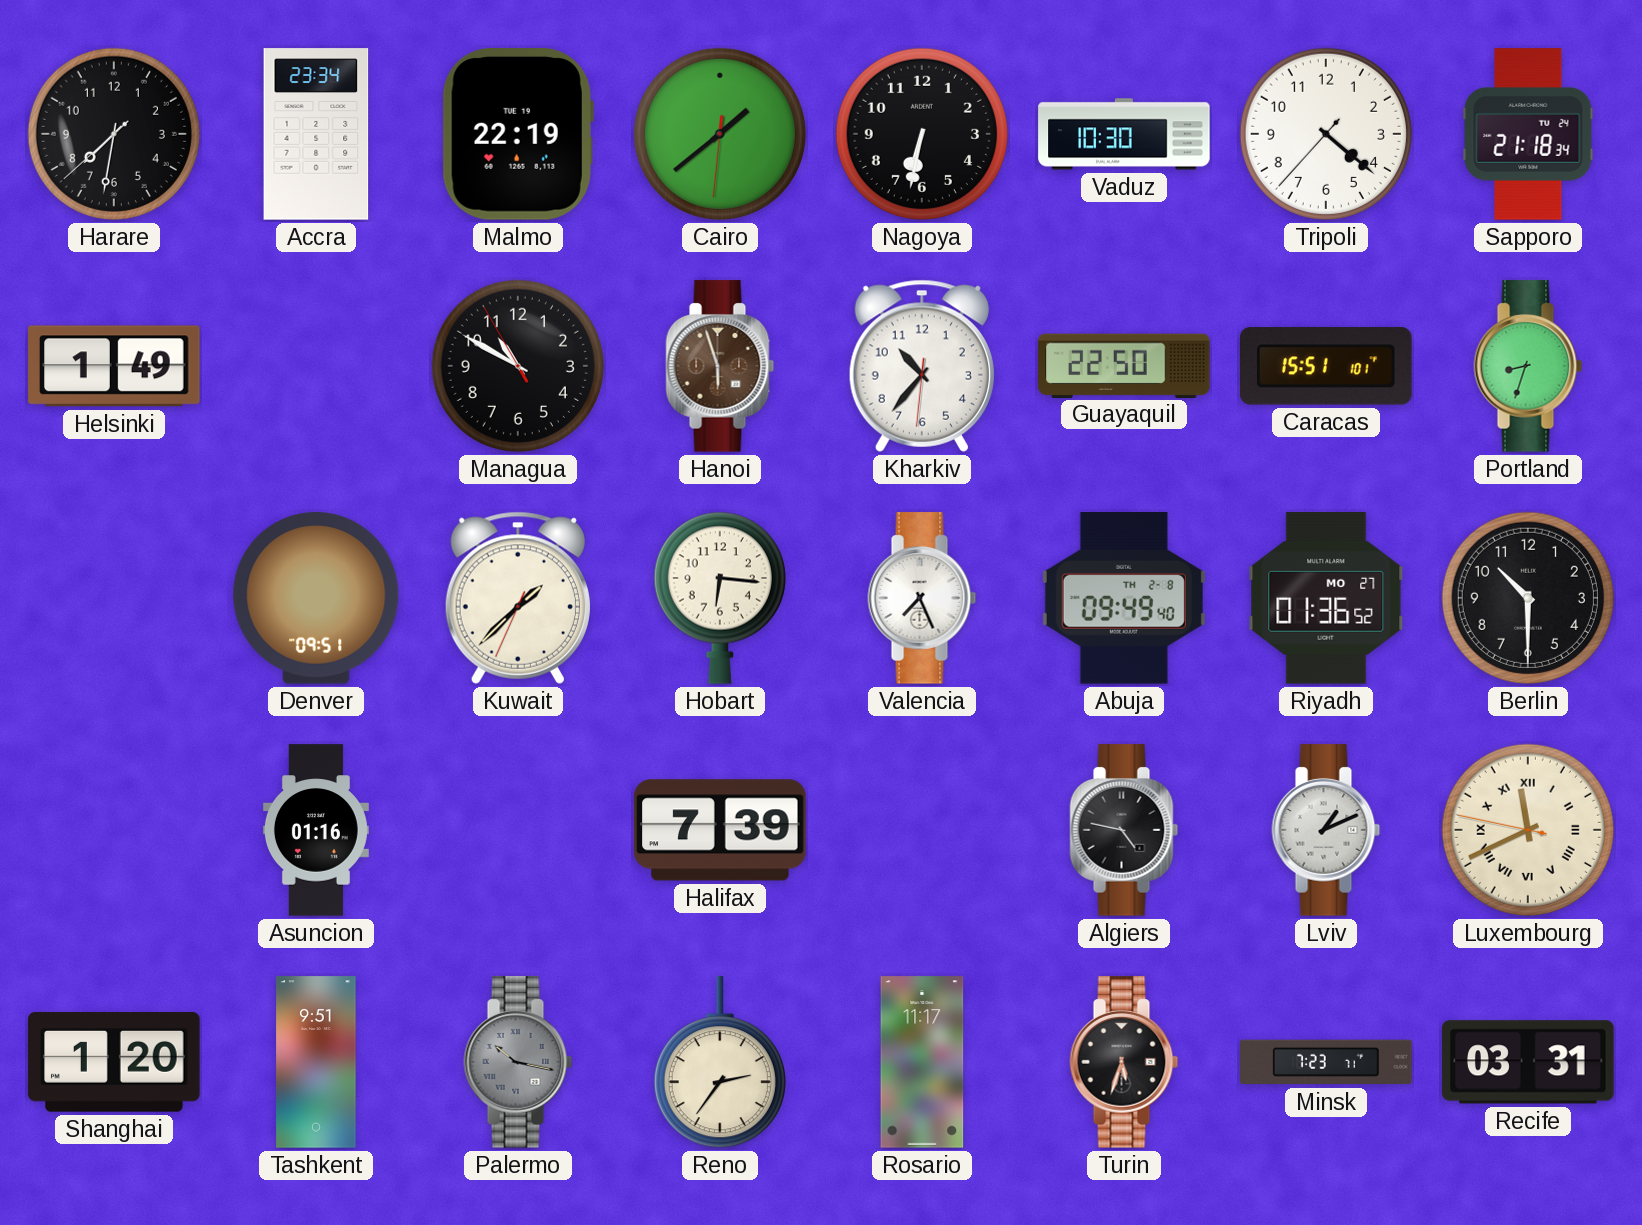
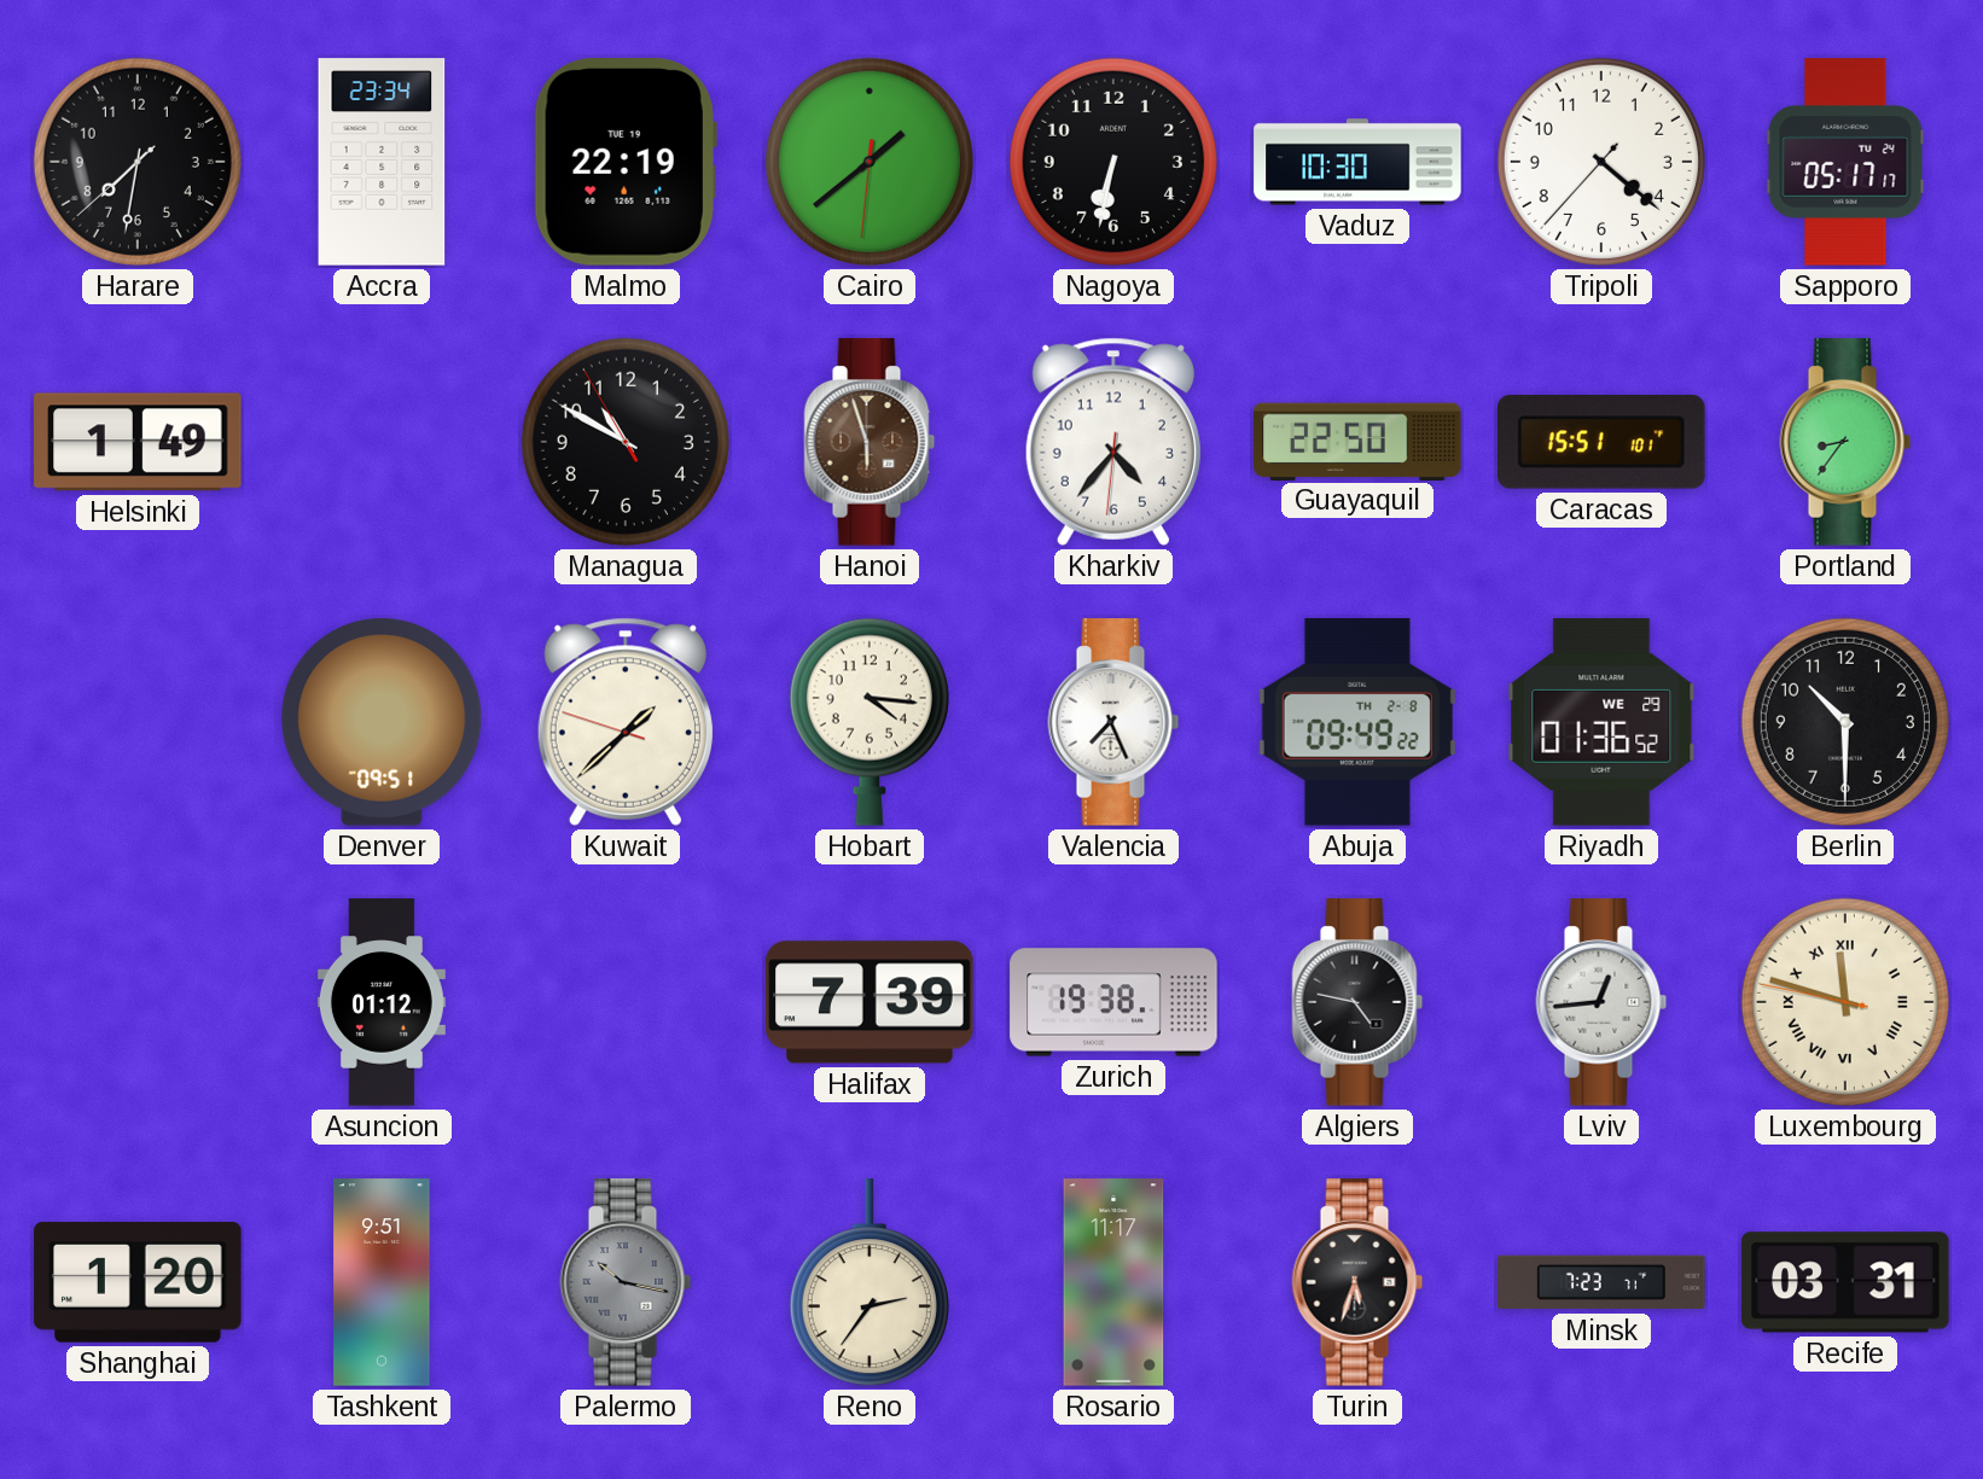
Sapporo: 21:18 -> 05:17
Kharkiv: 10:36 -> 4:36
Portland: 8:33 -> 8:36
Kuwait: 1:37:34 -> 1:37:48
Hobart: 6:16 -> 4:16
Abuja: 09:49:40 -> 09:49:22
Riyadh date: MO 27 -> WE 29
Asuncion: 01:16 -> 01:12
Zurich: none -> 19:38
Lviv: 1:11 -> 12:44
Luxembourg: 11:40 -> 11:47
